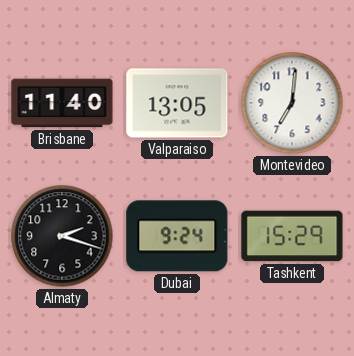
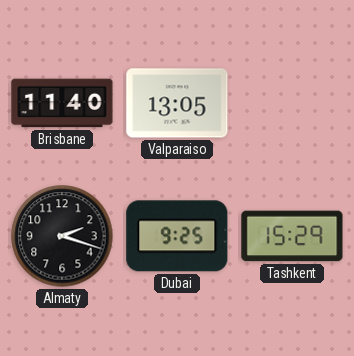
Montevideo: 7:01 -> none
Dubai: 9:24 -> 9:25
